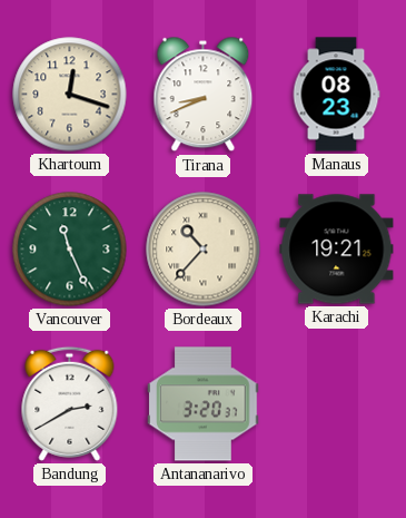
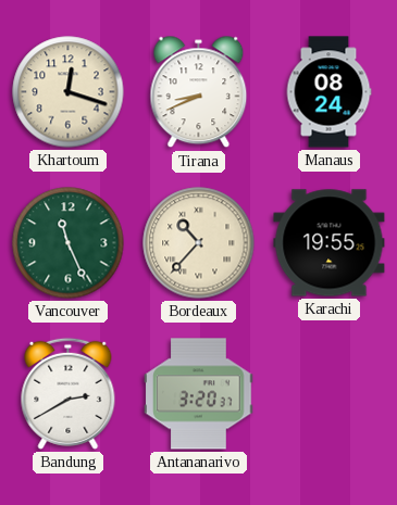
Manaus: 08:23 -> 08:24
Karachi: 19:21 -> 19:55
